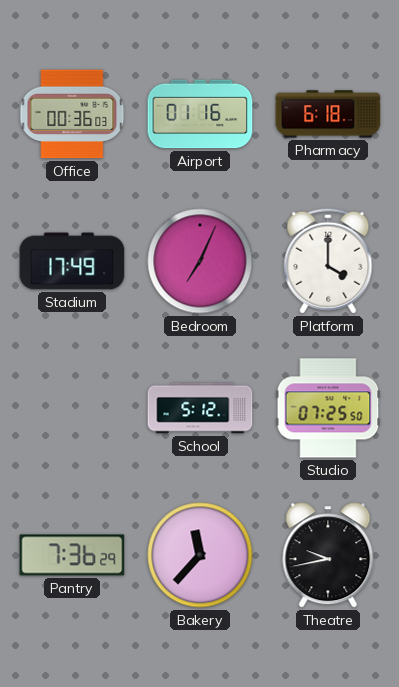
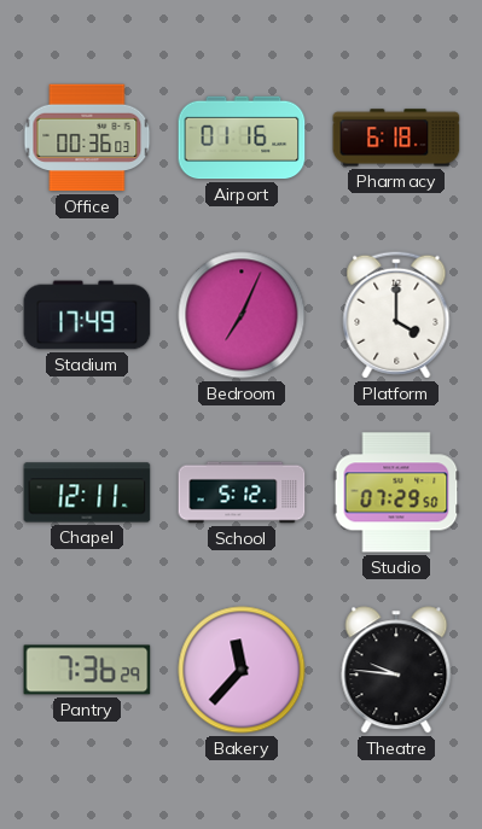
Chapel: none -> 12:11
Studio: 07:25 -> 07:29
Theatre: 9:43 -> 9:46
